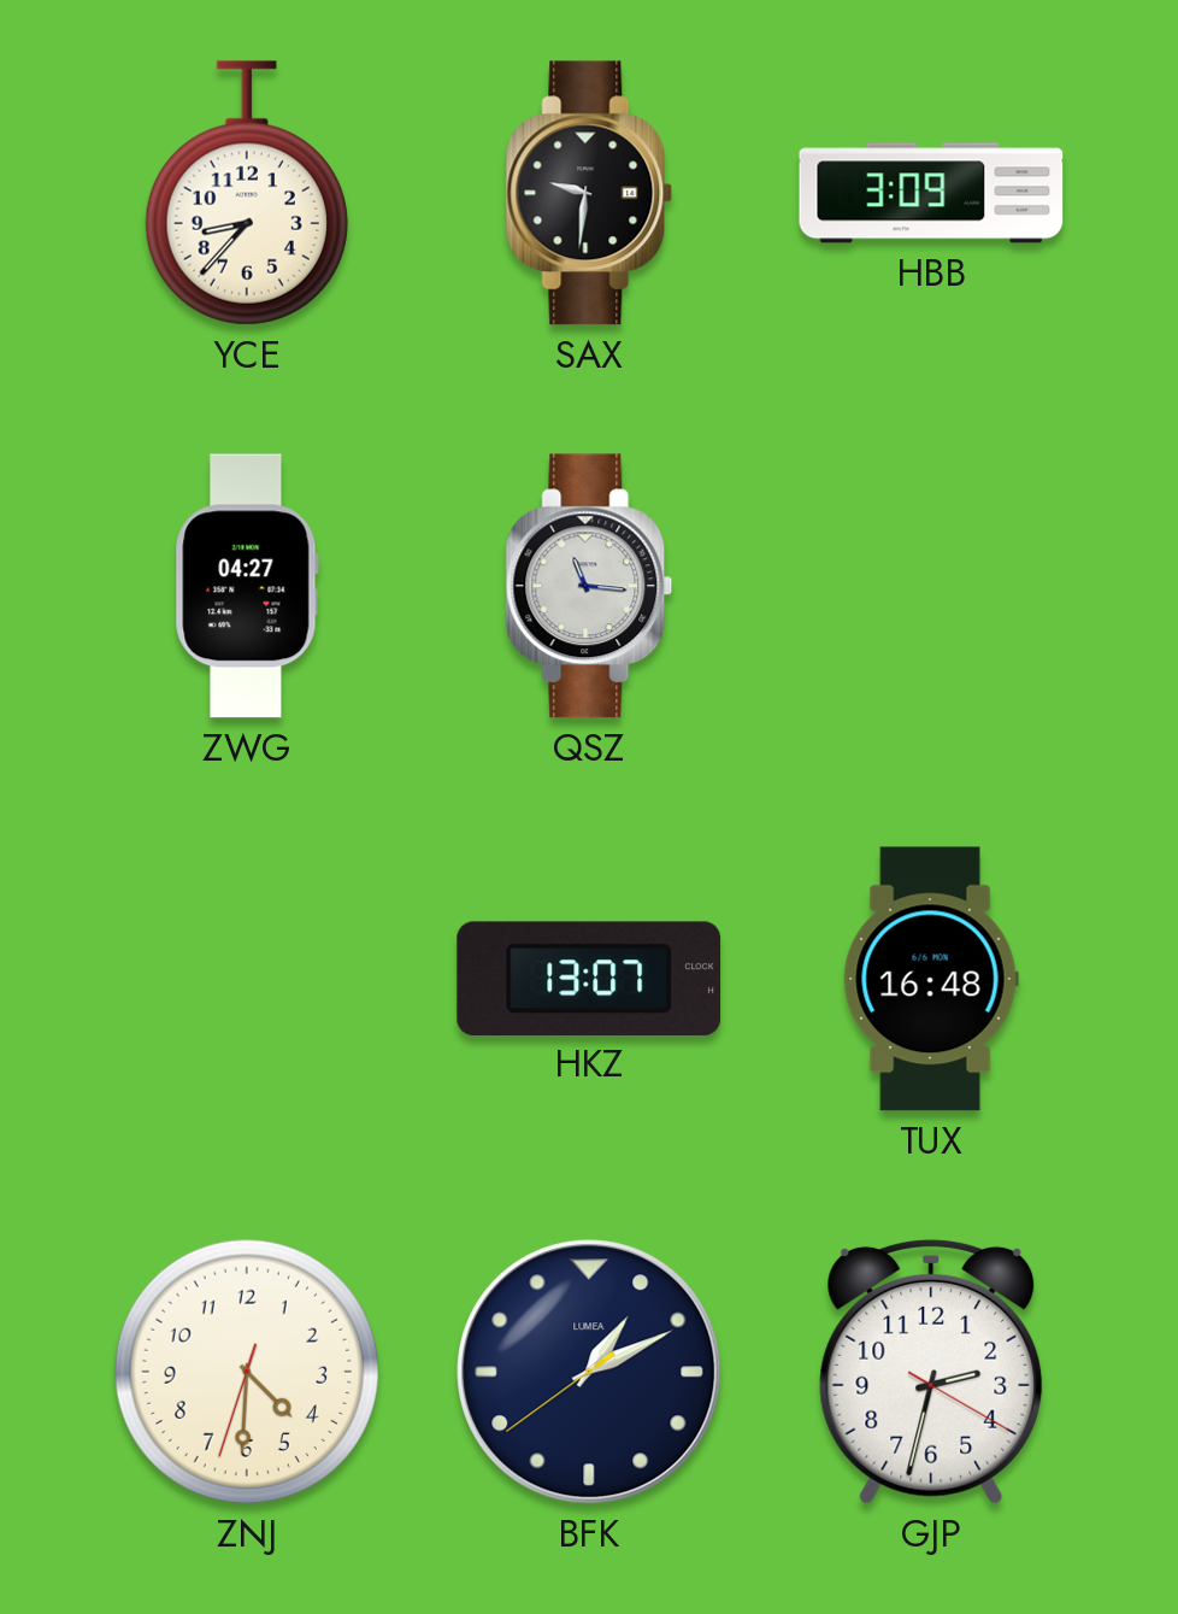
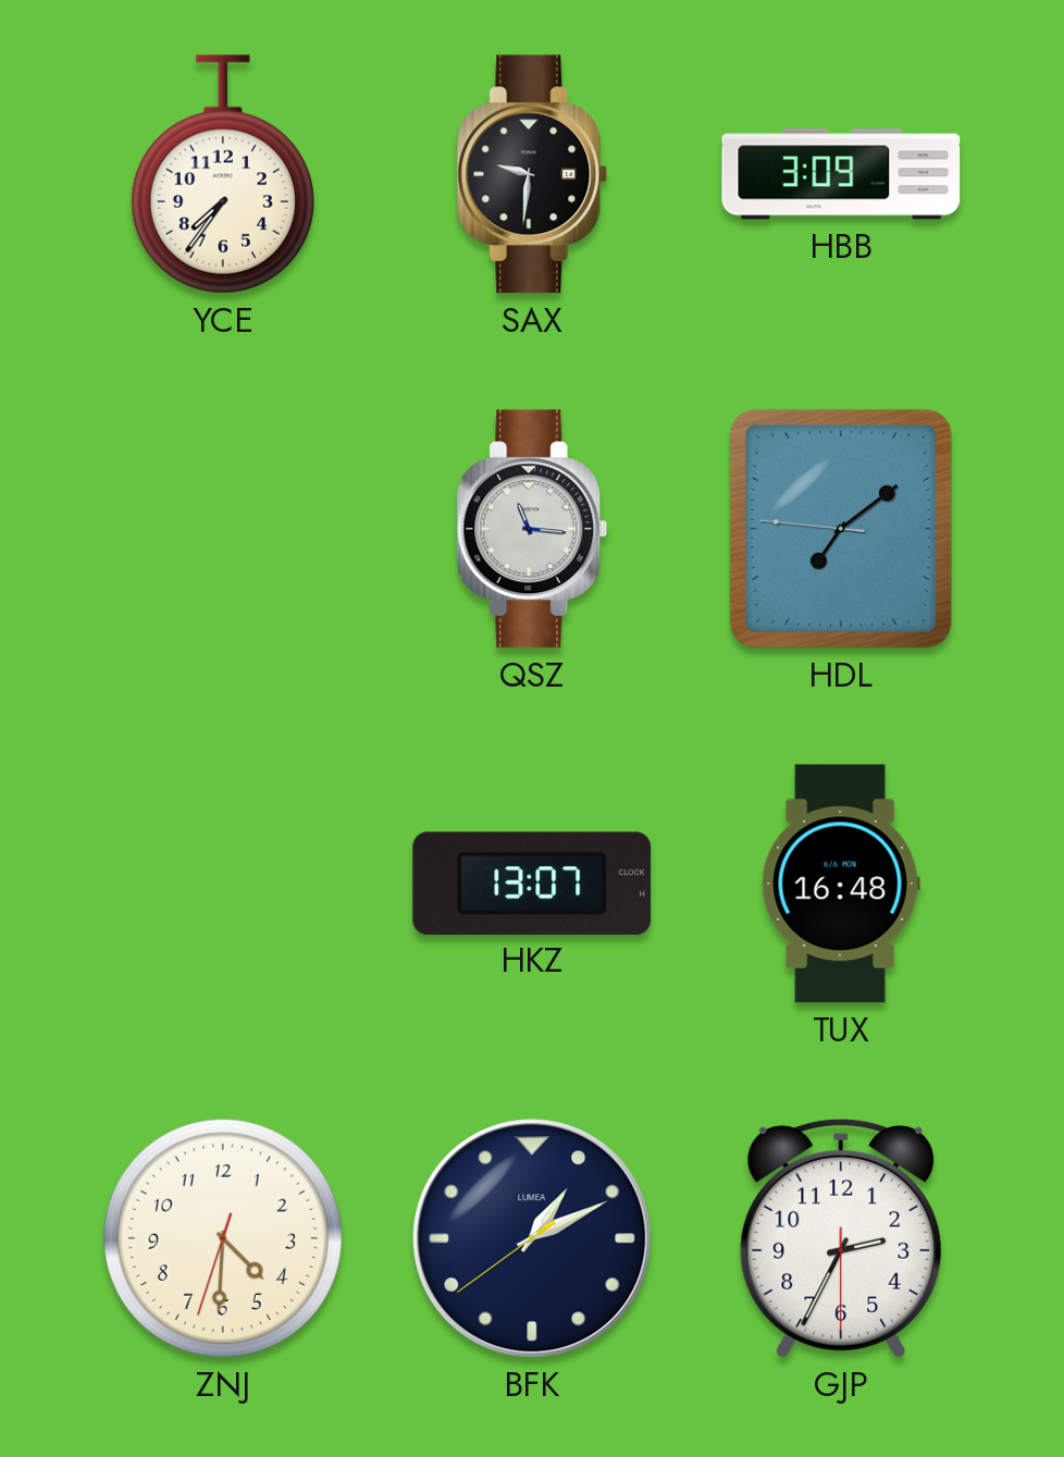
YCE: 8:37 -> 7:36
ZWG: 04:27 -> none
HDL: none -> 7:08
GJP: 2:32 -> 2:34
